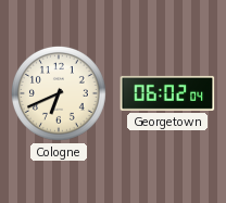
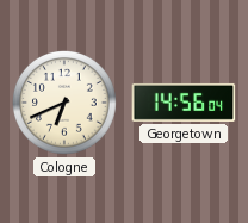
Georgetown: 06:02 -> 14:56
